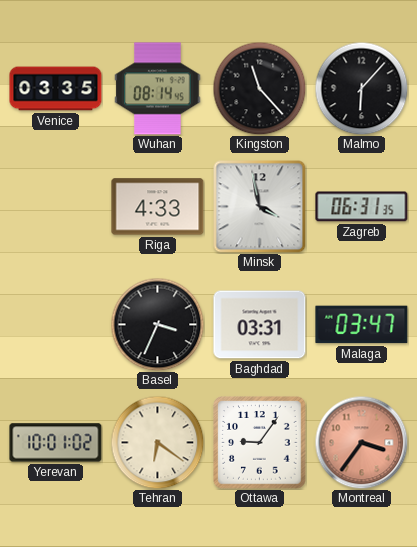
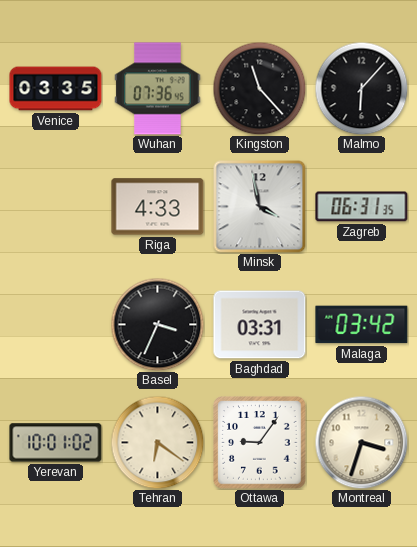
Wuhan: 08:14 -> 07:36
Malaga: 03:47 -> 03:42
Montreal: 3:36 -> 3:33
Montreal dial: salmon -> cream
